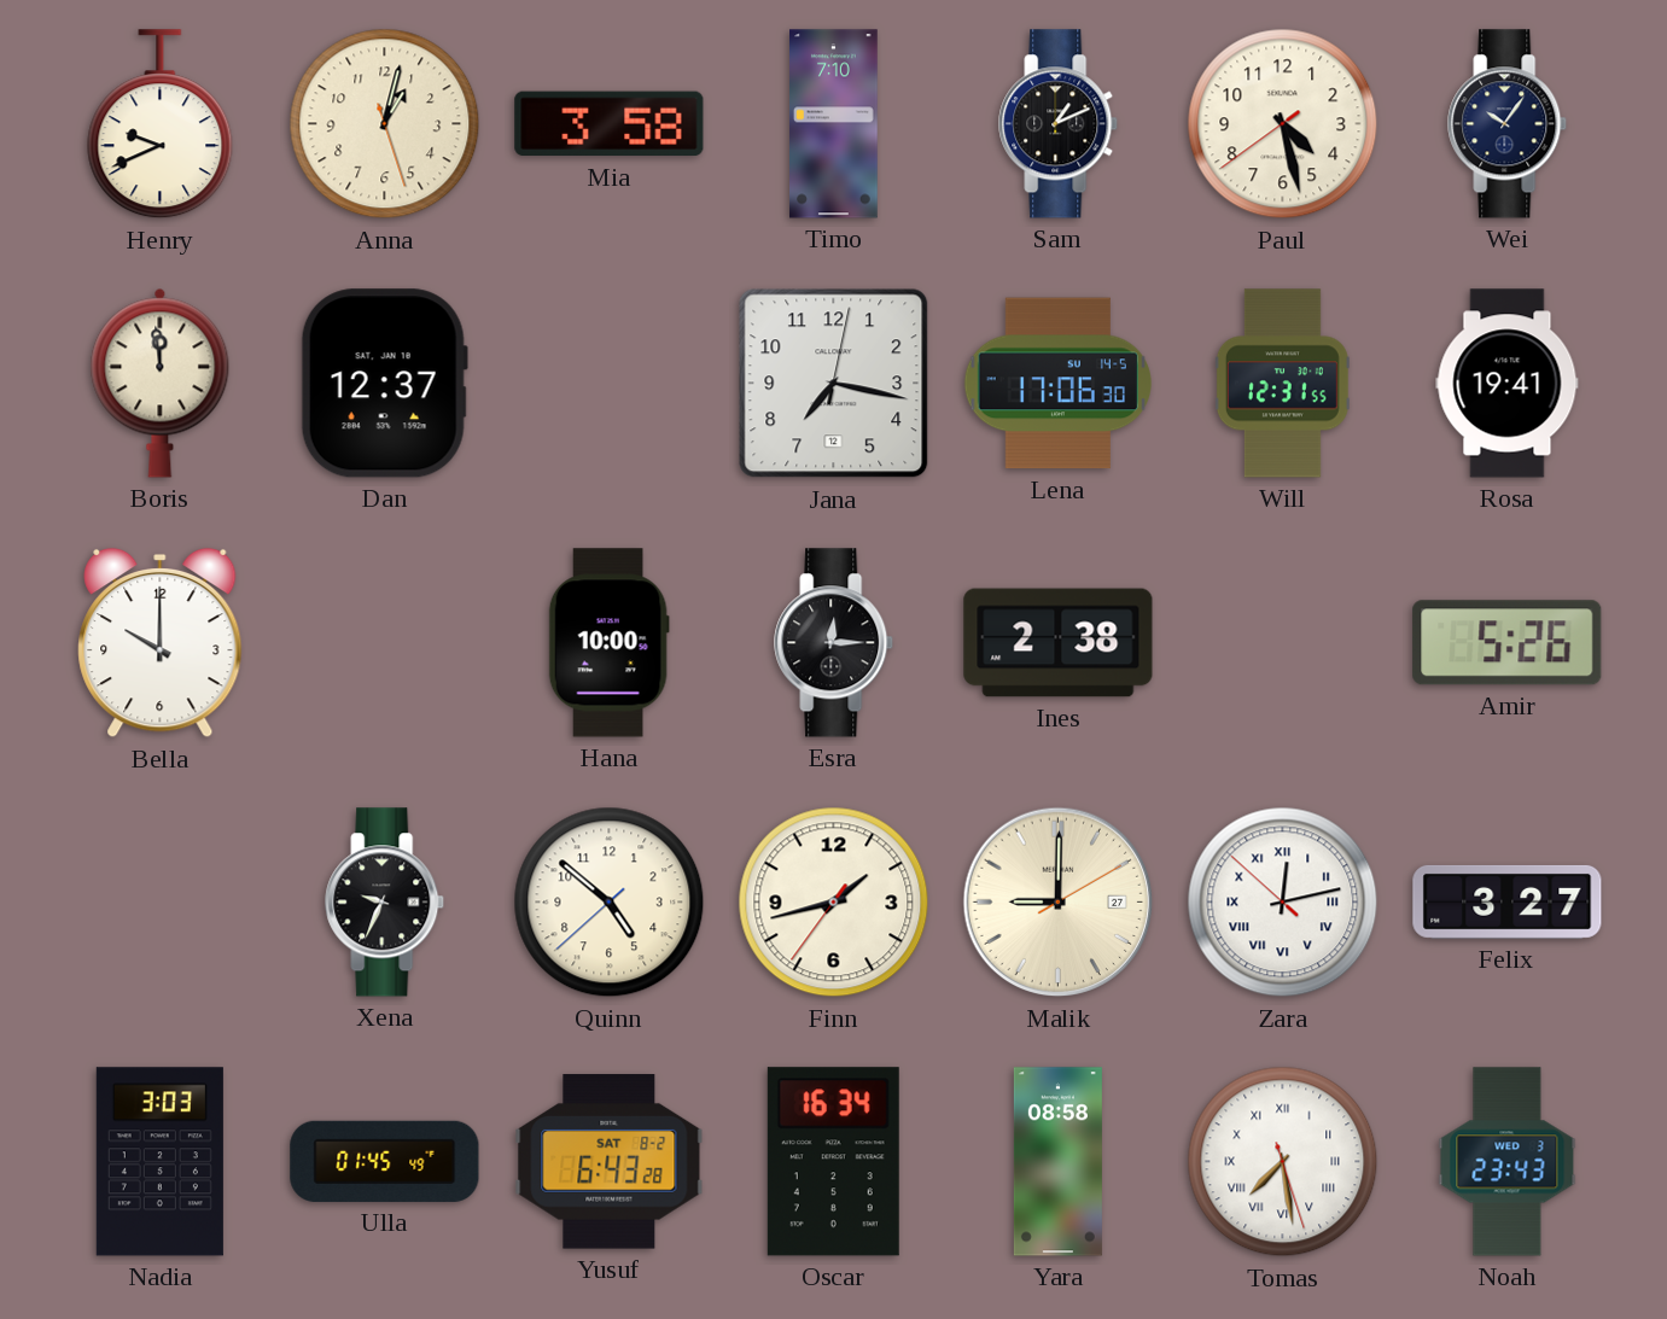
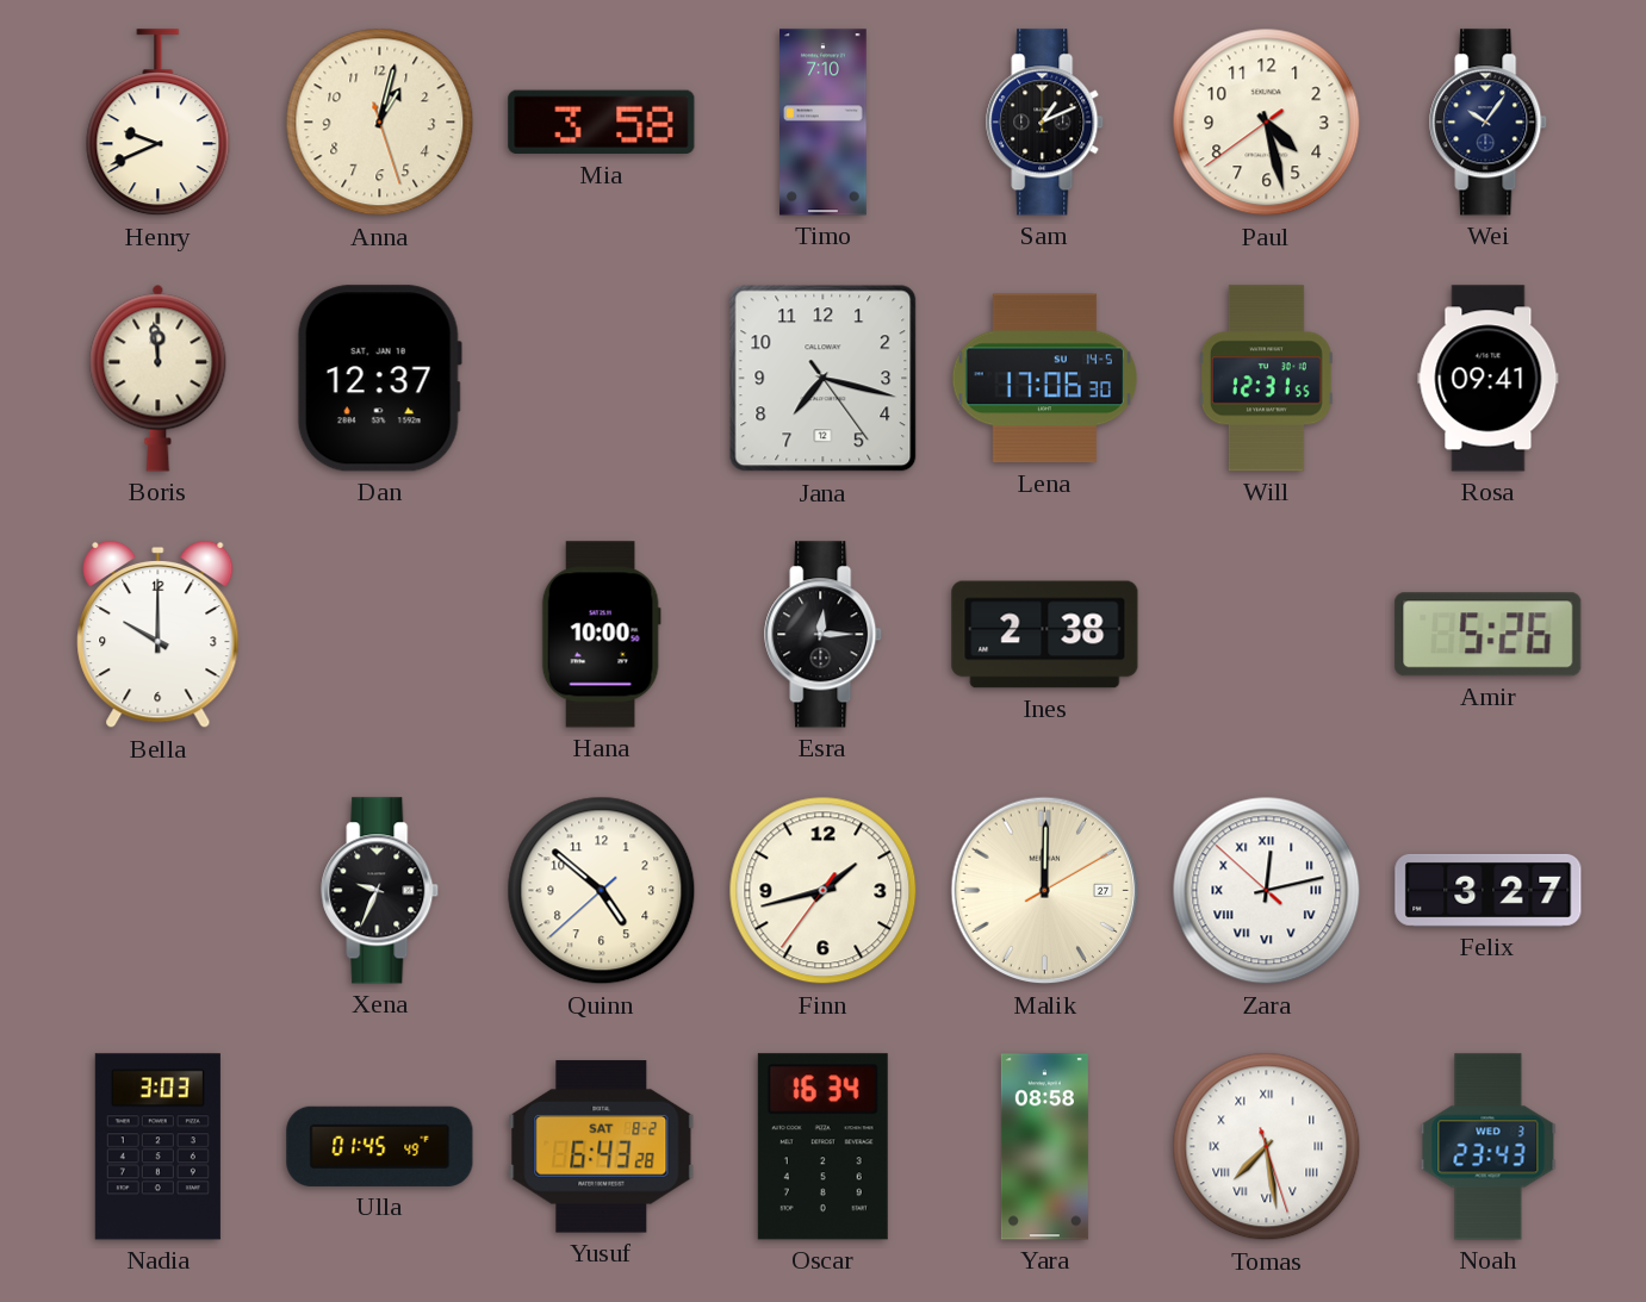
Jana: 7:17:02 -> 7:17:24
Rosa: 19:41 -> 09:41
Malik: 9:00 -> 12:00
